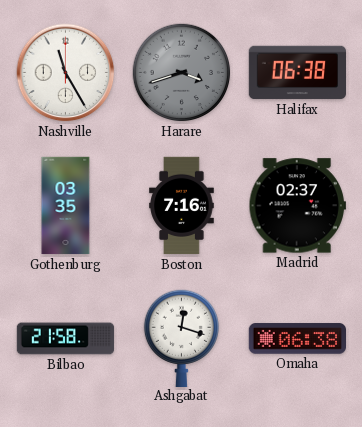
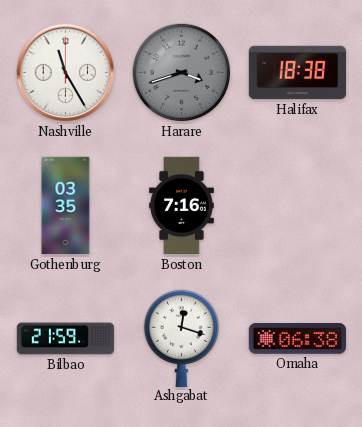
Halifax: 06:38 -> 18:38
Madrid: 02:37 -> none
Bilbao: 21:58 -> 21:59
